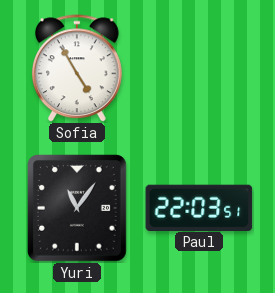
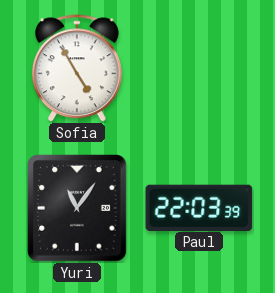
Paul: 22:03:51 -> 22:03:39
